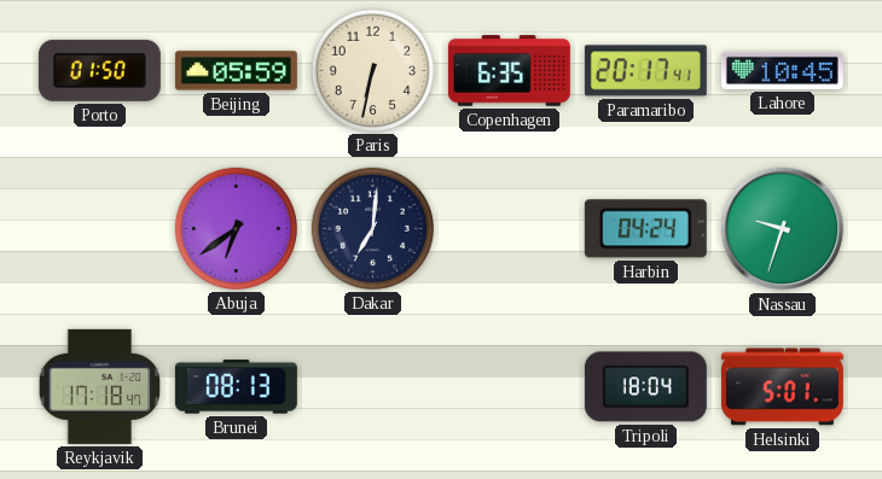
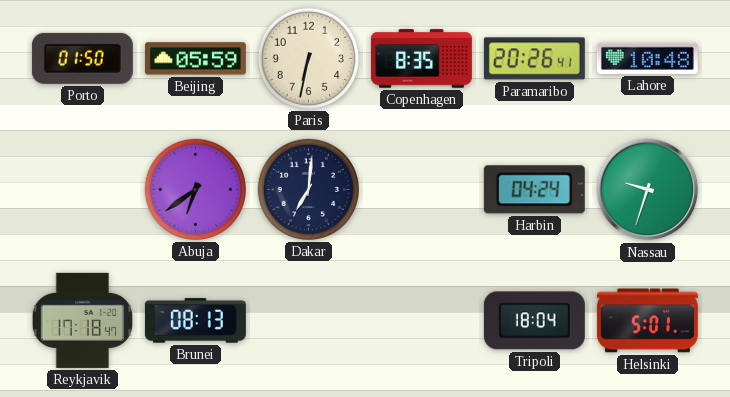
Copenhagen: 6:35 -> 8:35
Paramaribo: 20:17 -> 20:26
Lahore: 10:45 -> 10:48
